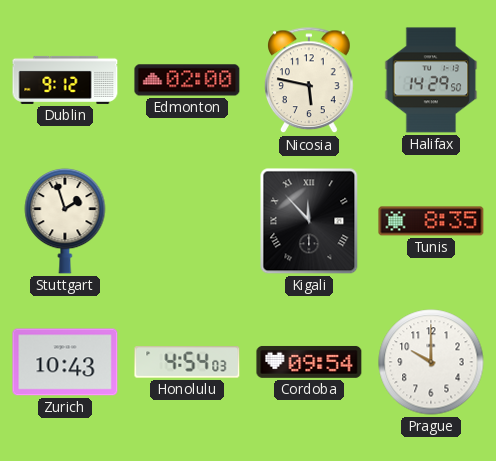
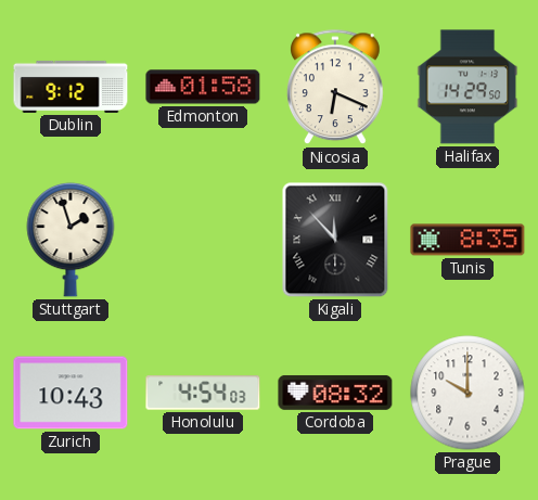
Edmonton: 02:00 -> 01:58
Nicosia: 5:47 -> 6:19
Cordoba: 09:54 -> 08:32
